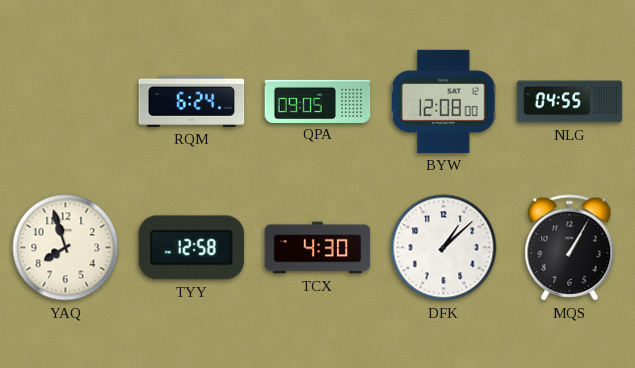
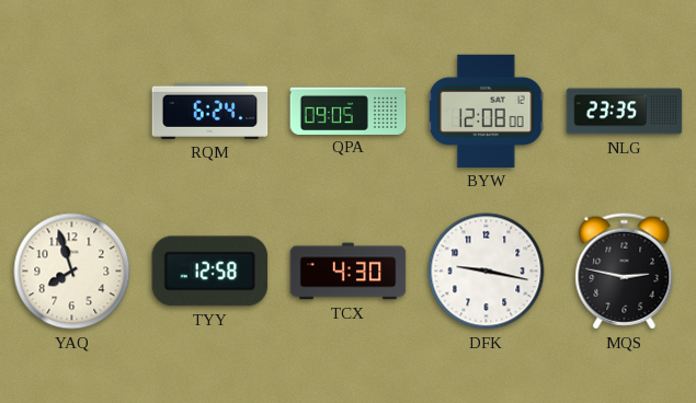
NLG: 04:55 -> 23:35
DFK: 1:08 -> 9:17
MQS: 1:05 -> 2:47
